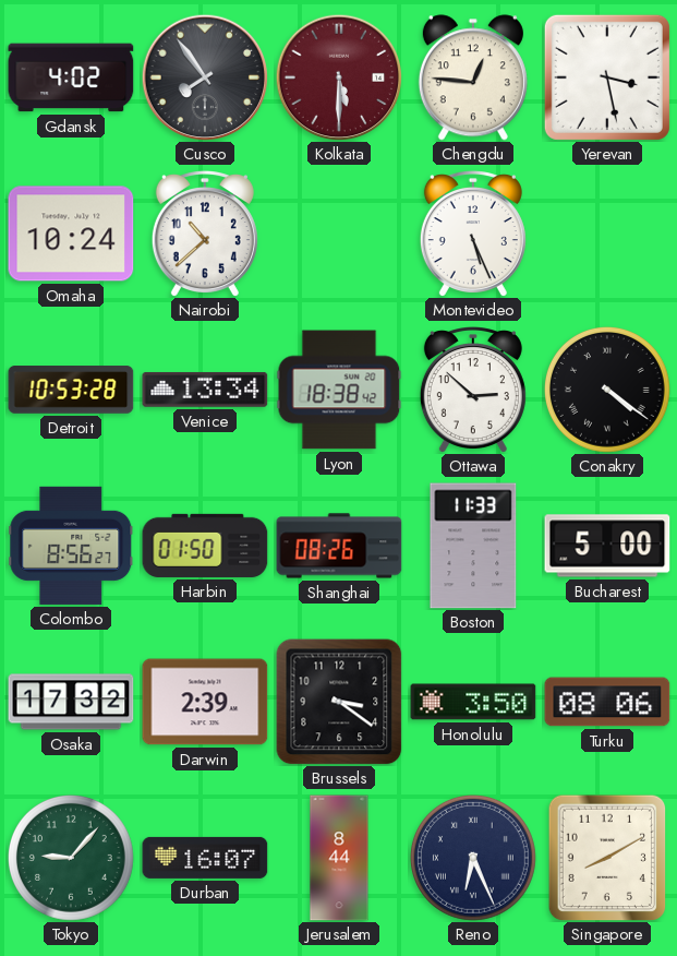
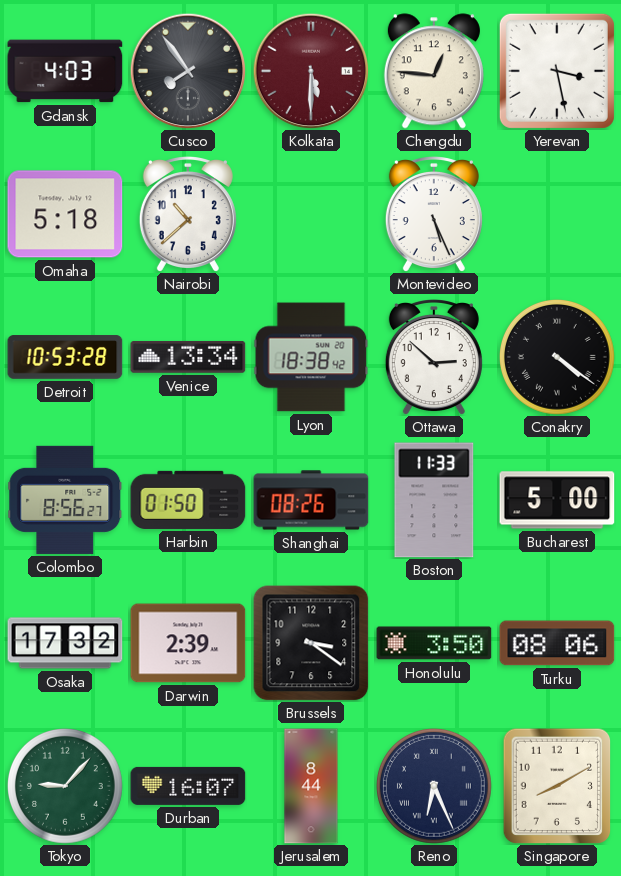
Gdansk: 4:02 -> 4:03
Omaha: 10:24 -> 5:18
